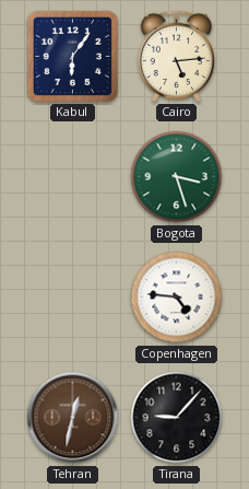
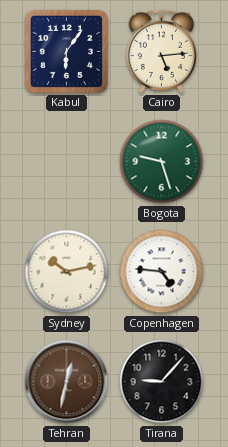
Bogota: 3:27 -> 9:27
Sydney: none -> 10:13
